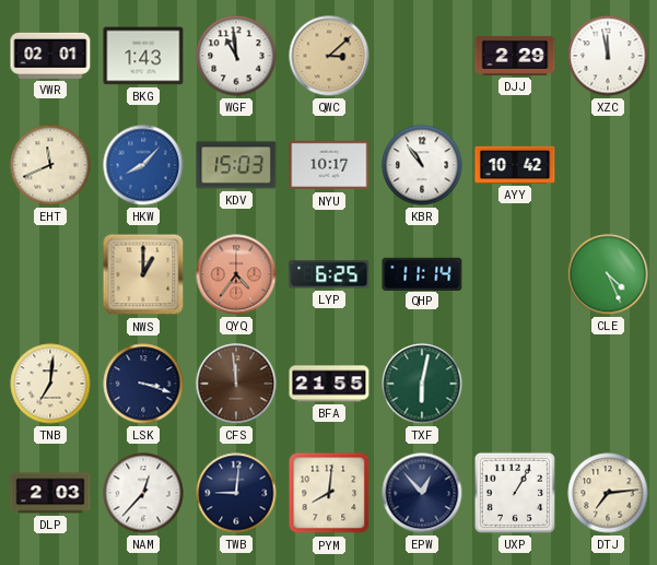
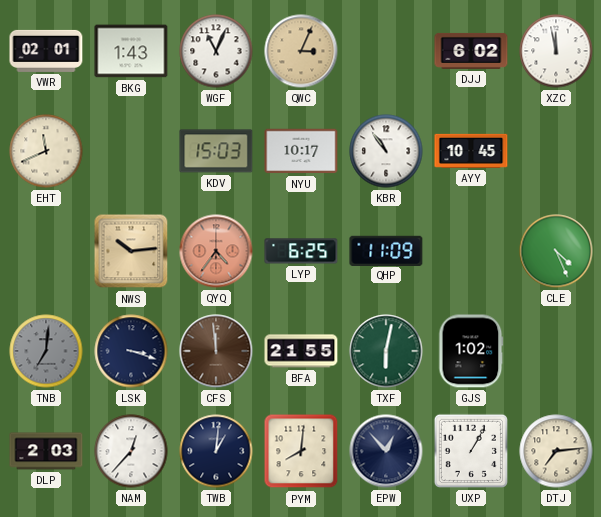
WGF: 10:59 -> 11:04
QWC: 3:08 -> 3:04
DJJ: 2:29 -> 6:02
HKW: 8:07 -> none
AYY: 10:42 -> 10:45
NWS: 1:00 -> 10:14
QHP: 11:14 -> 11:09
TNB dial: cream -> grey
GJS: none -> 1:02
TWB: 9:01 -> 1:01
